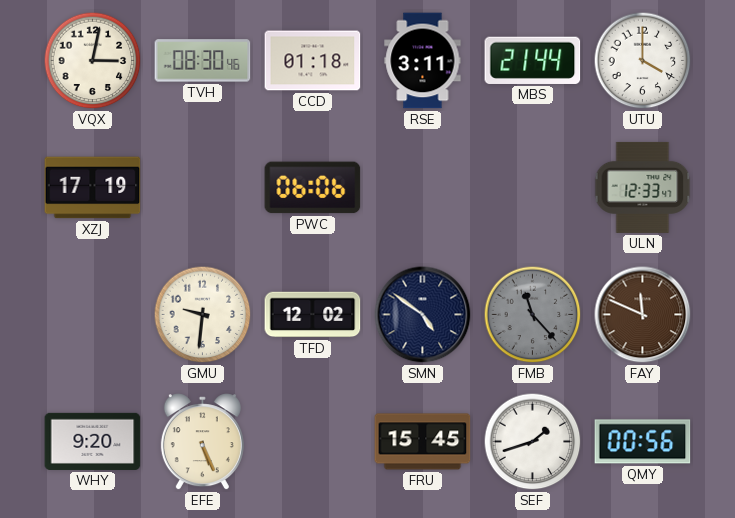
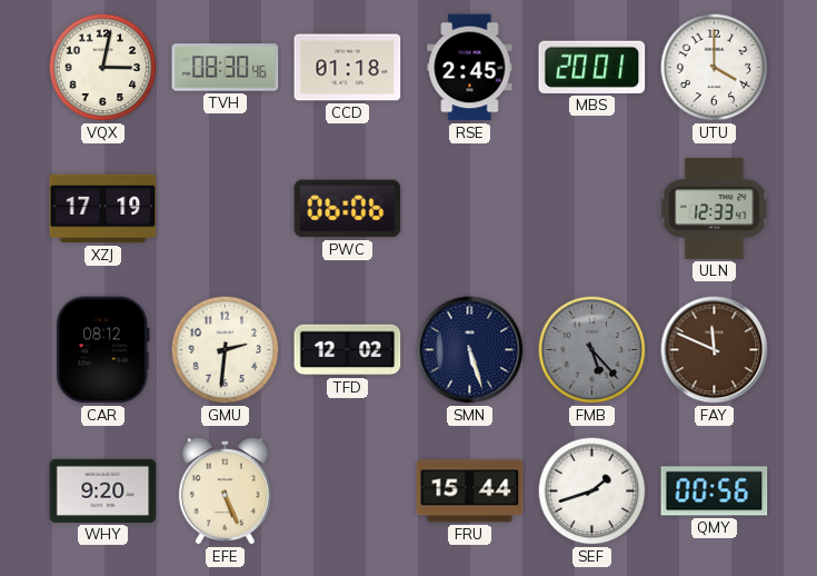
RSE: 3:11 -> 2:45
MBS: 21:44 -> 20:01
CAR: none -> 08:12
GMU: 9:31 -> 2:31
SMN: 4:51 -> 5:27
FMB: 11:23 -> 5:23
FRU: 15:45 -> 15:44
